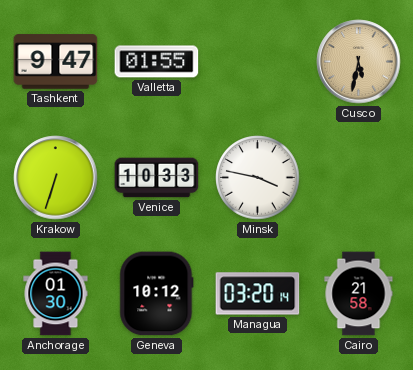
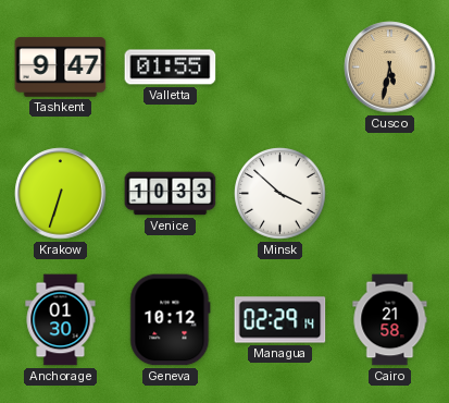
Minsk: 3:47 -> 3:52
Managua: 03:20 -> 02:29
